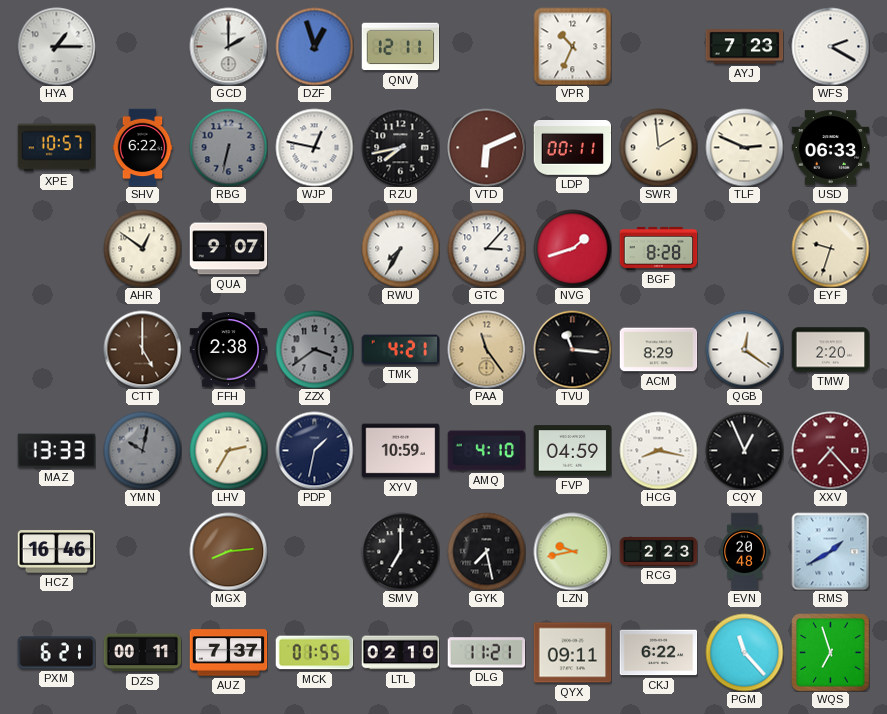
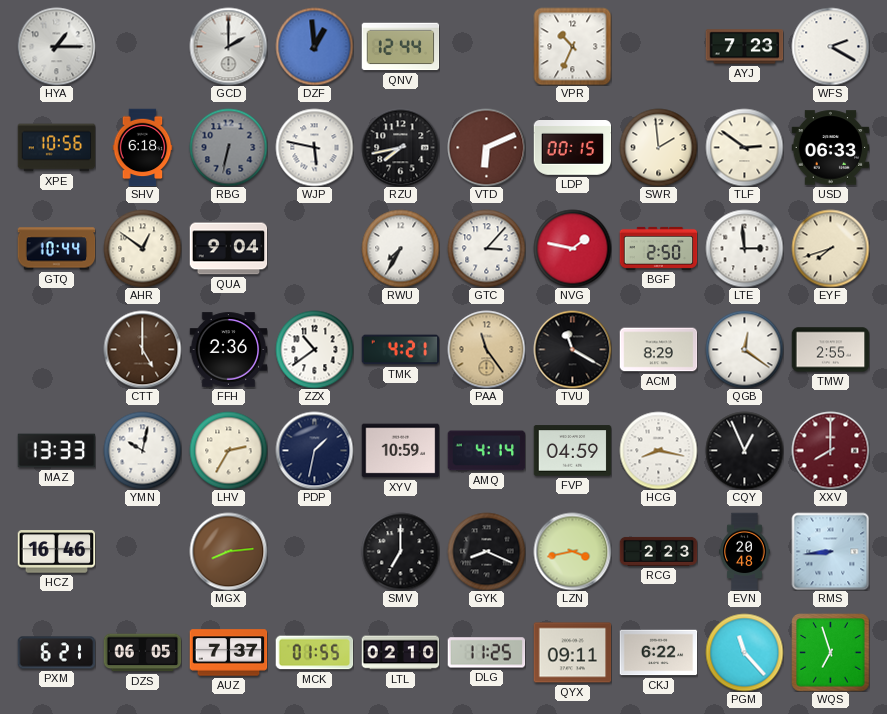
DZF: 12:57 -> 12:59
QNV: 12:11 -> 12:44
XPE: 10:57 -> 10:56
SHV: 6:22 -> 6:18
WJP: 12:47 -> 5:47
LDP: 00:11 -> 00:15
TLF: 2:49 -> 2:51
GTQ: none -> 10:44
QUA: 9:07 -> 9:04
NVG: 1:42 -> 1:47
BGF: 8:28 -> 2:50
LTE: none -> 2:59
EYF: 9:33 -> 7:42
FFH: 2:38 -> 2:36
ZZX: 3:39 -> 10:39
ZZX dial: grey -> white
TVU: 11:16 -> 11:20
TMW: 2:20 -> 2:55
YMN dial: grey -> white
AMQ: 4:10 -> 4:14
XXV: 7:23 -> 8:00
GYK: 7:28 -> 8:19
LZN: 9:43 -> 3:43
RMS: 1:40 -> 8:44
DZS: 00:11 -> 06:05
DLG: 11:21 -> 11:25
